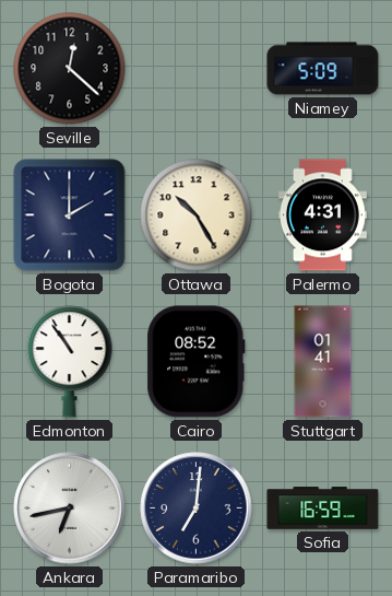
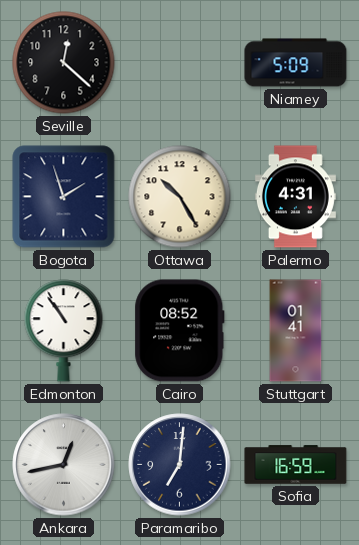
Bogota: 2:00 -> 1:57
Ankara: 6:43 -> 12:43
